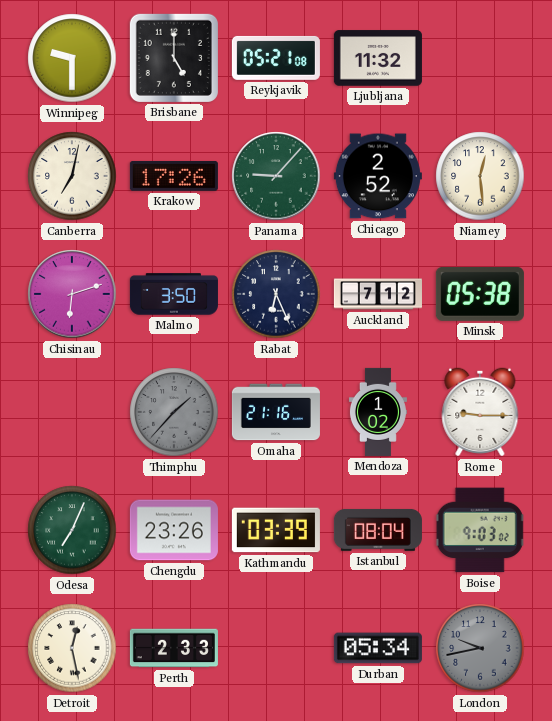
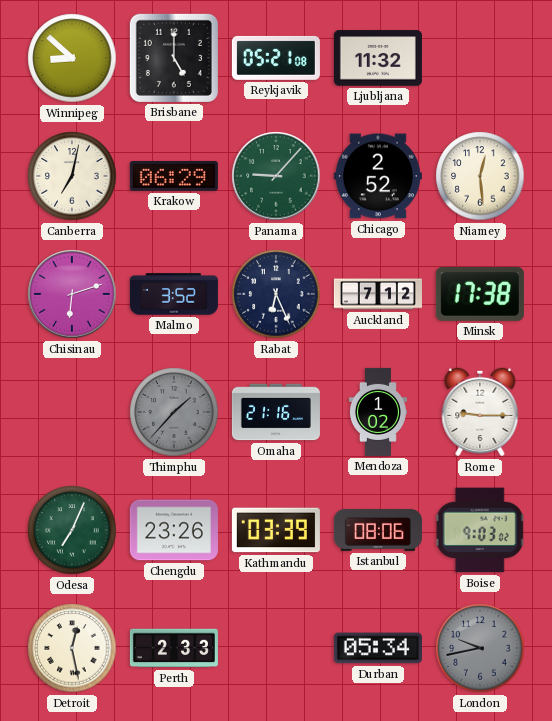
Winnipeg: 9:30 -> 8:52
Krakow: 17:26 -> 06:29
Malmo: 3:50 -> 3:52
Minsk: 05:38 -> 17:38
Istanbul: 08:04 -> 08:06
